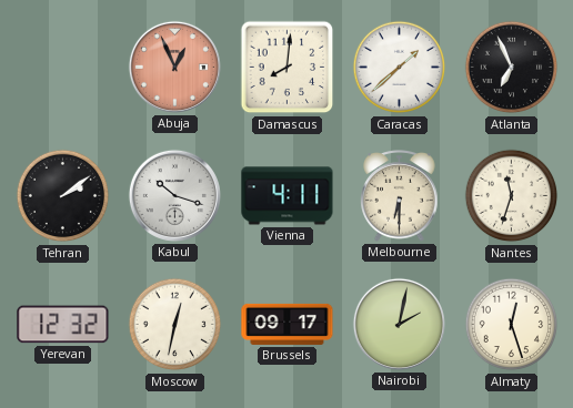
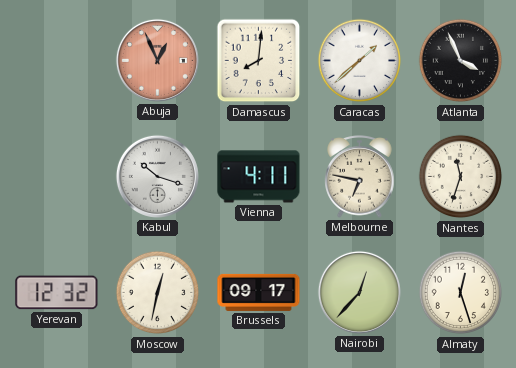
Atlanta: 6:56 -> 3:56
Tehran: 2:09 -> none
Melbourne: 6:30 -> 6:47
Nairobi: 2:02 -> 12:37
